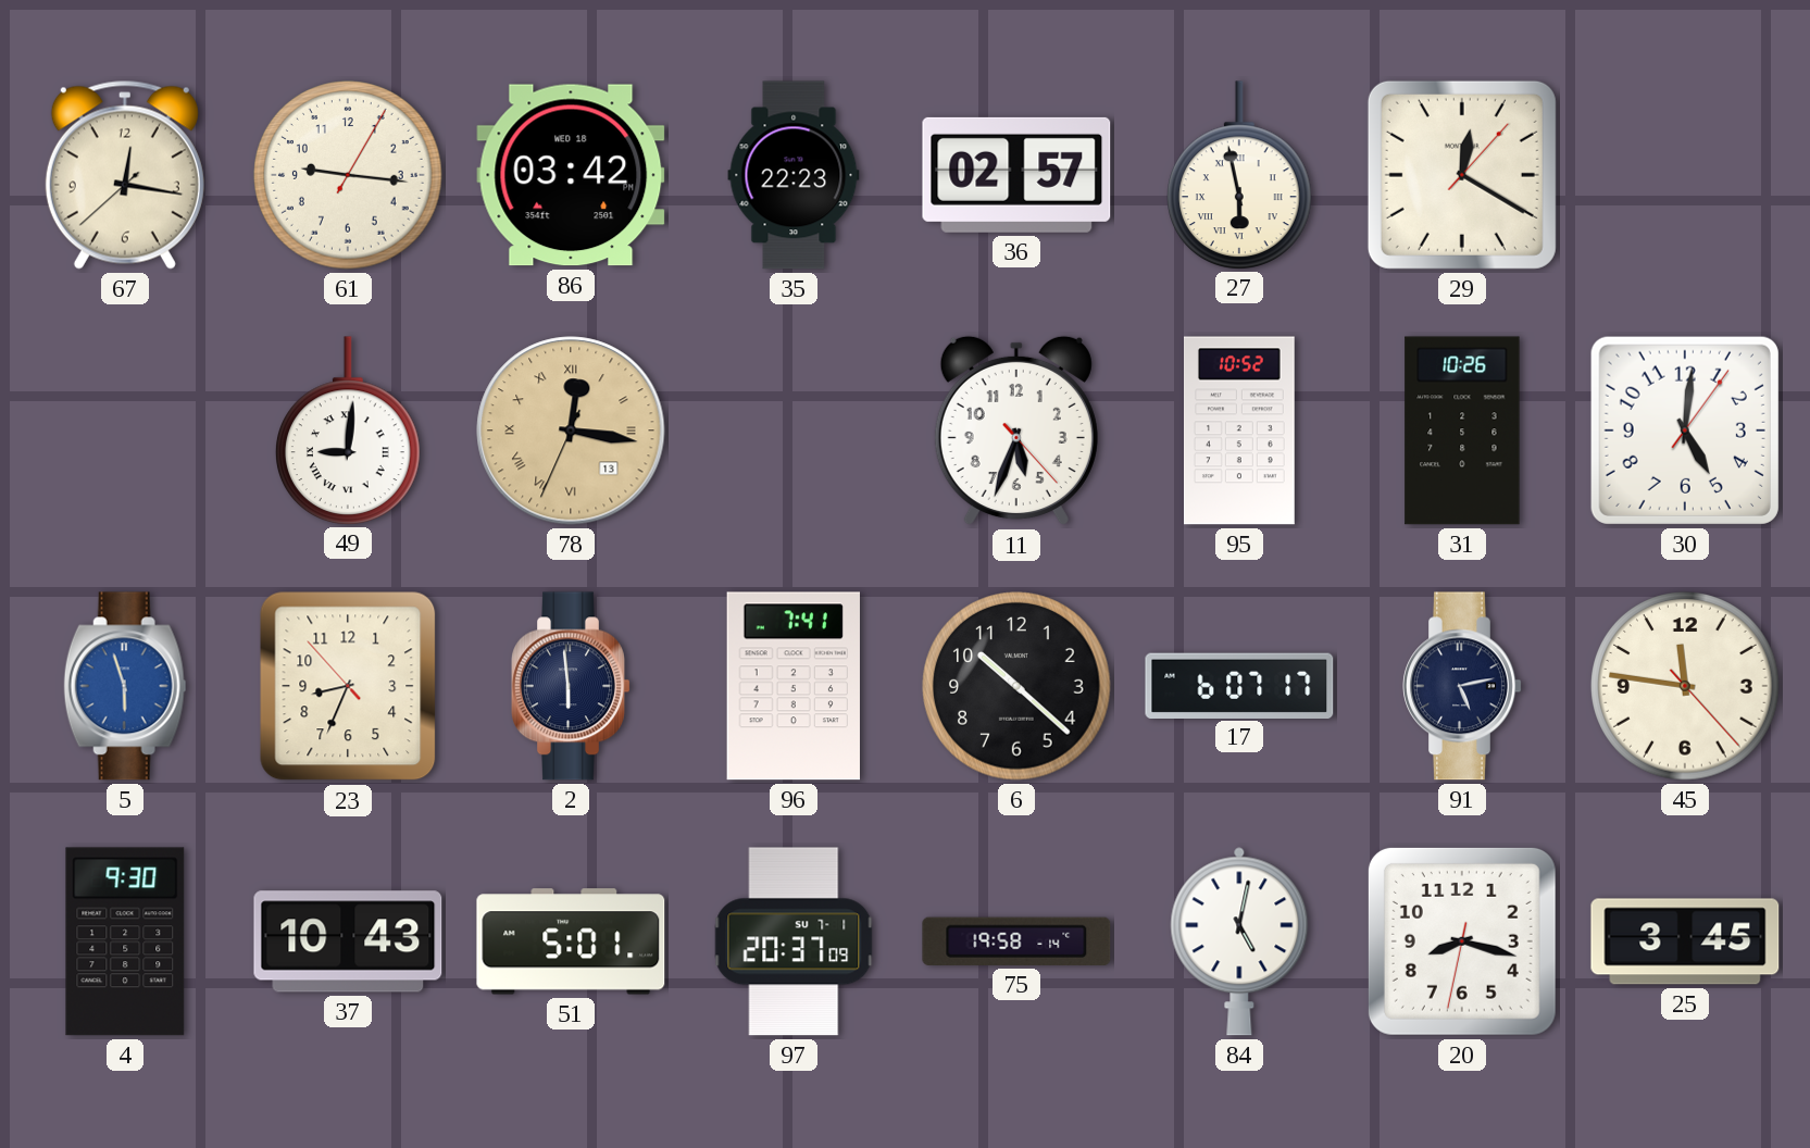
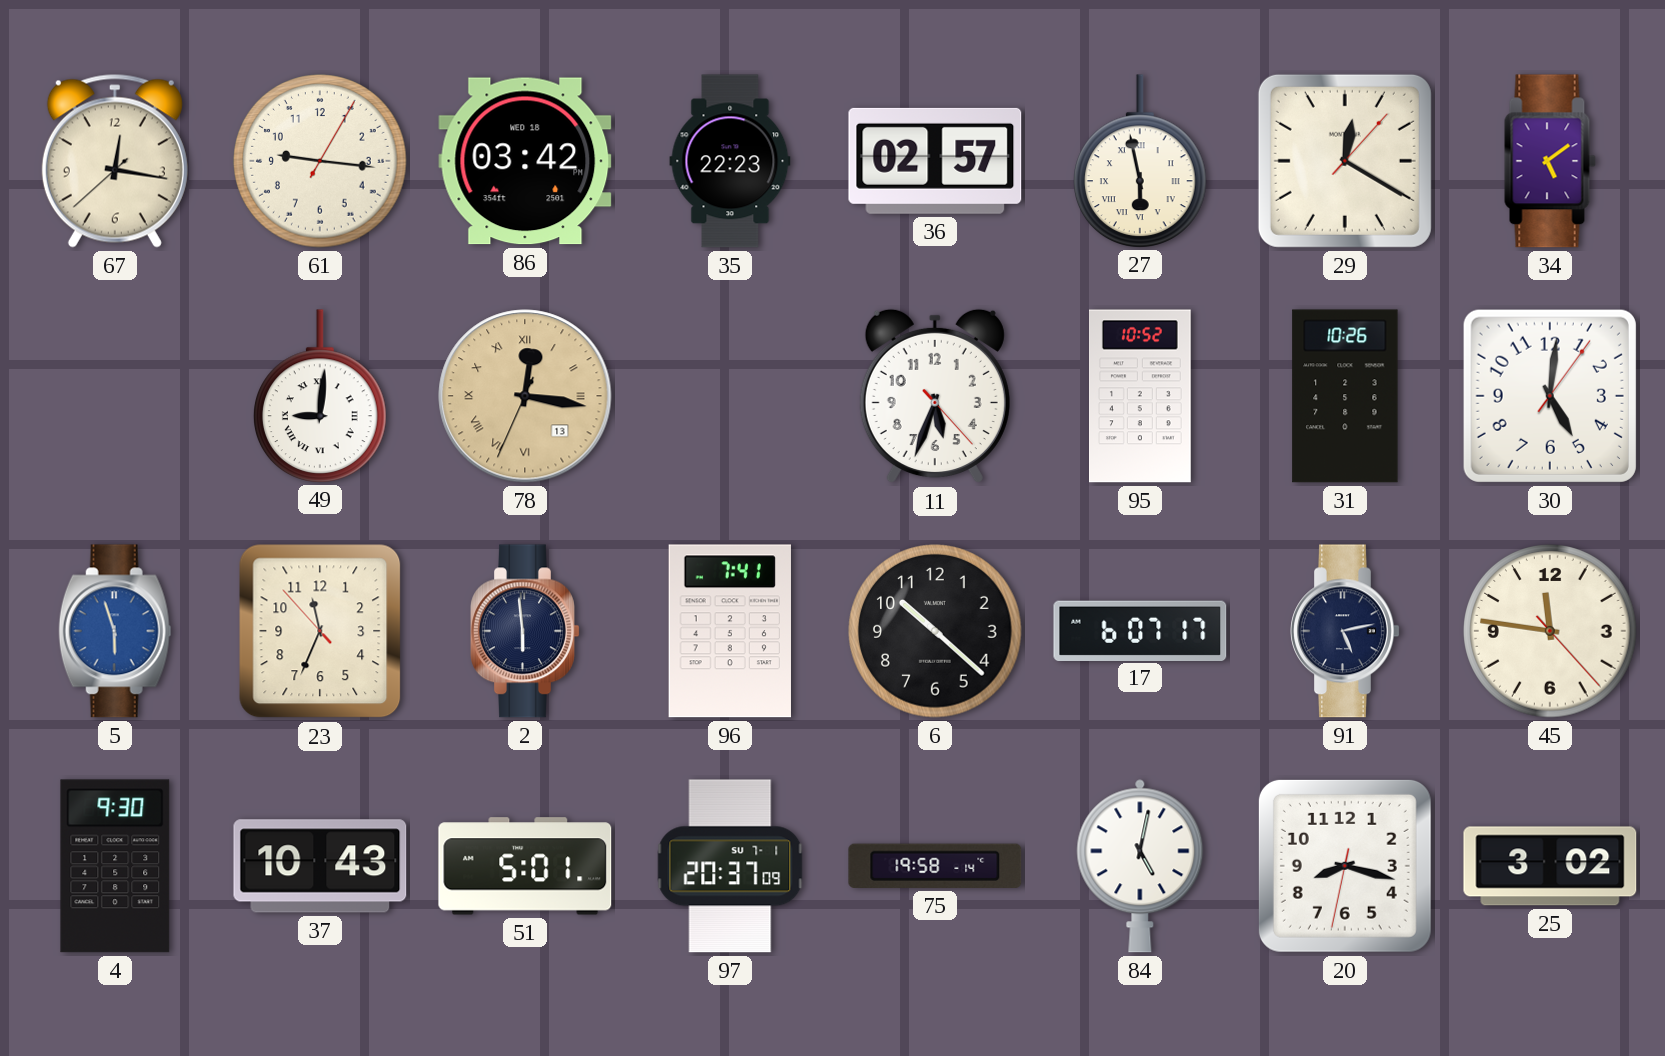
34: none -> 5:09
23: 8:33 -> 11:33
25: 3:45 -> 3:02
